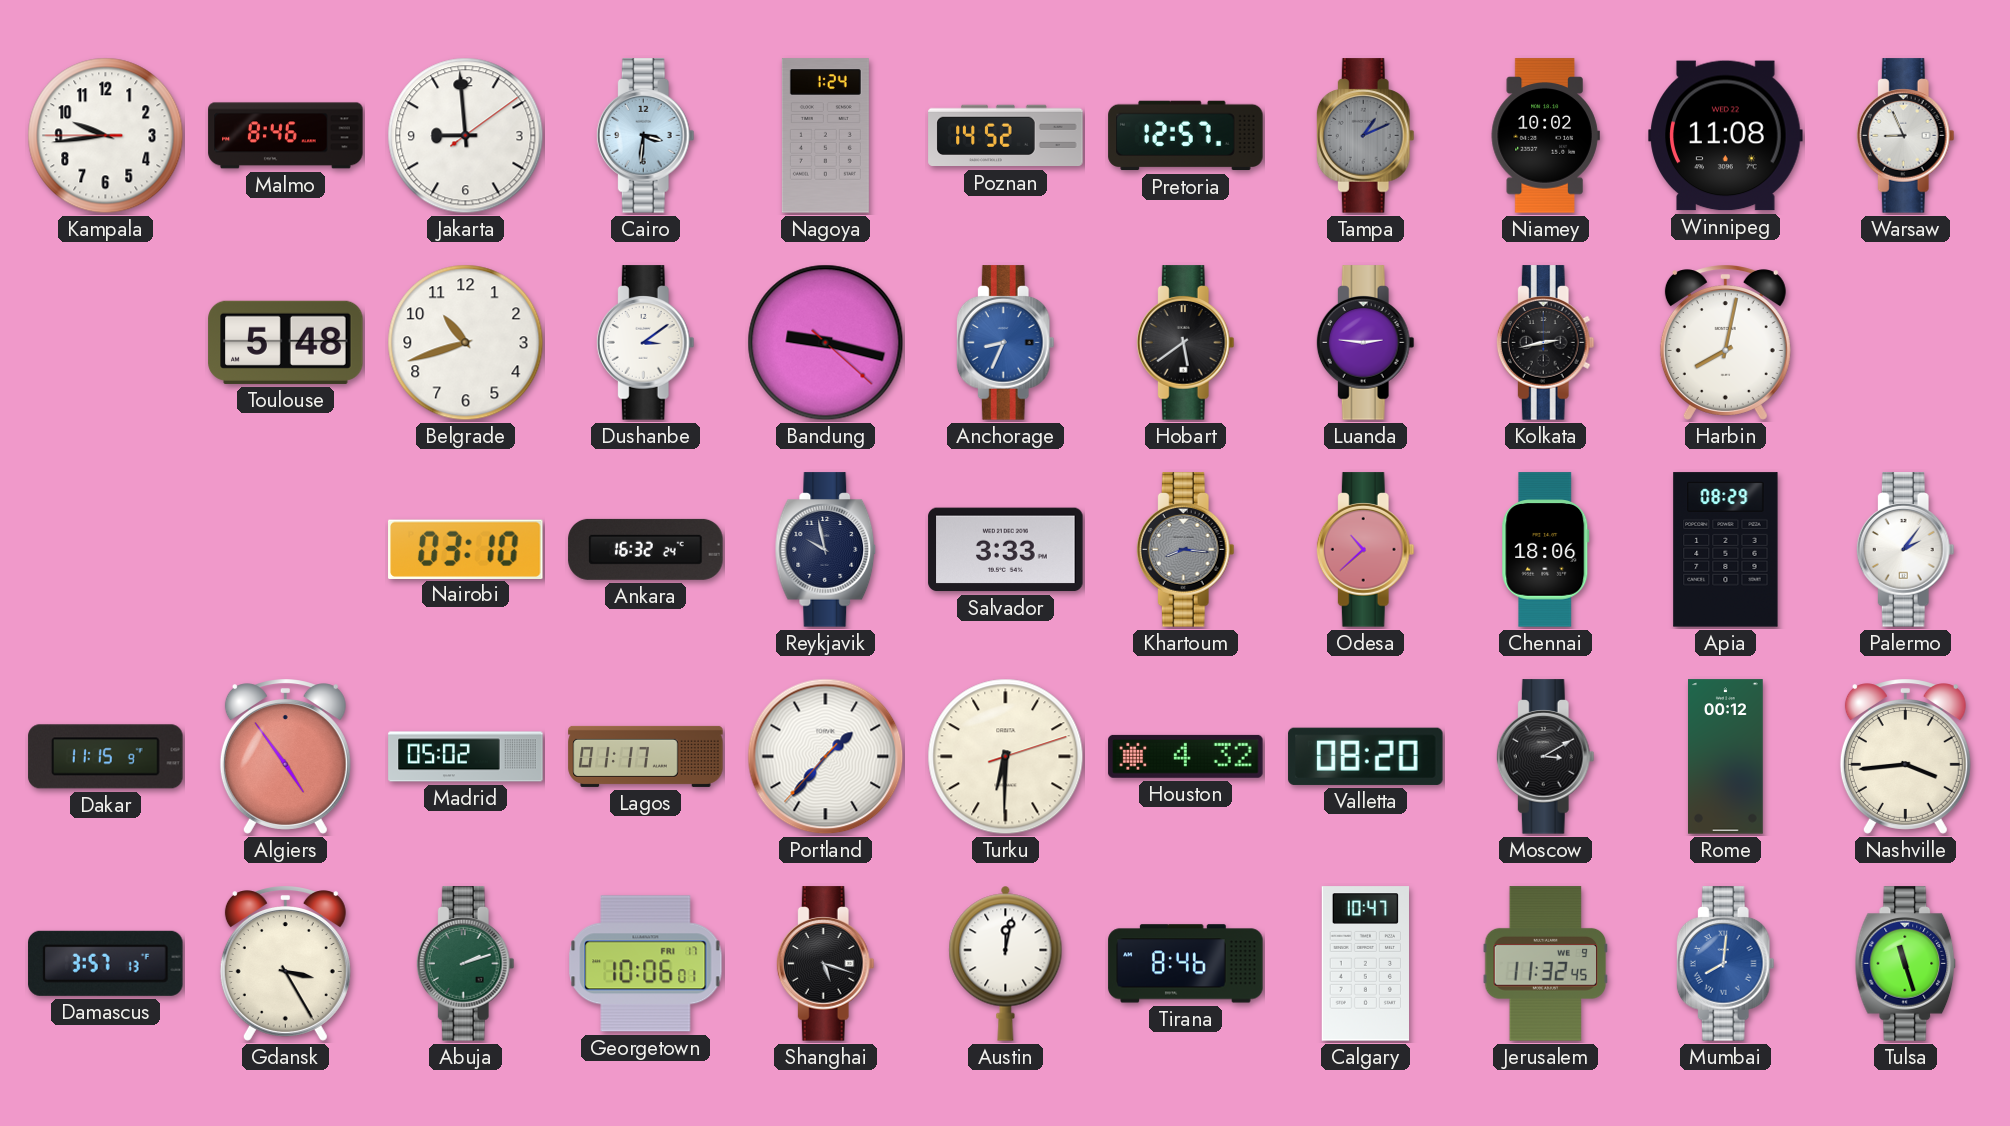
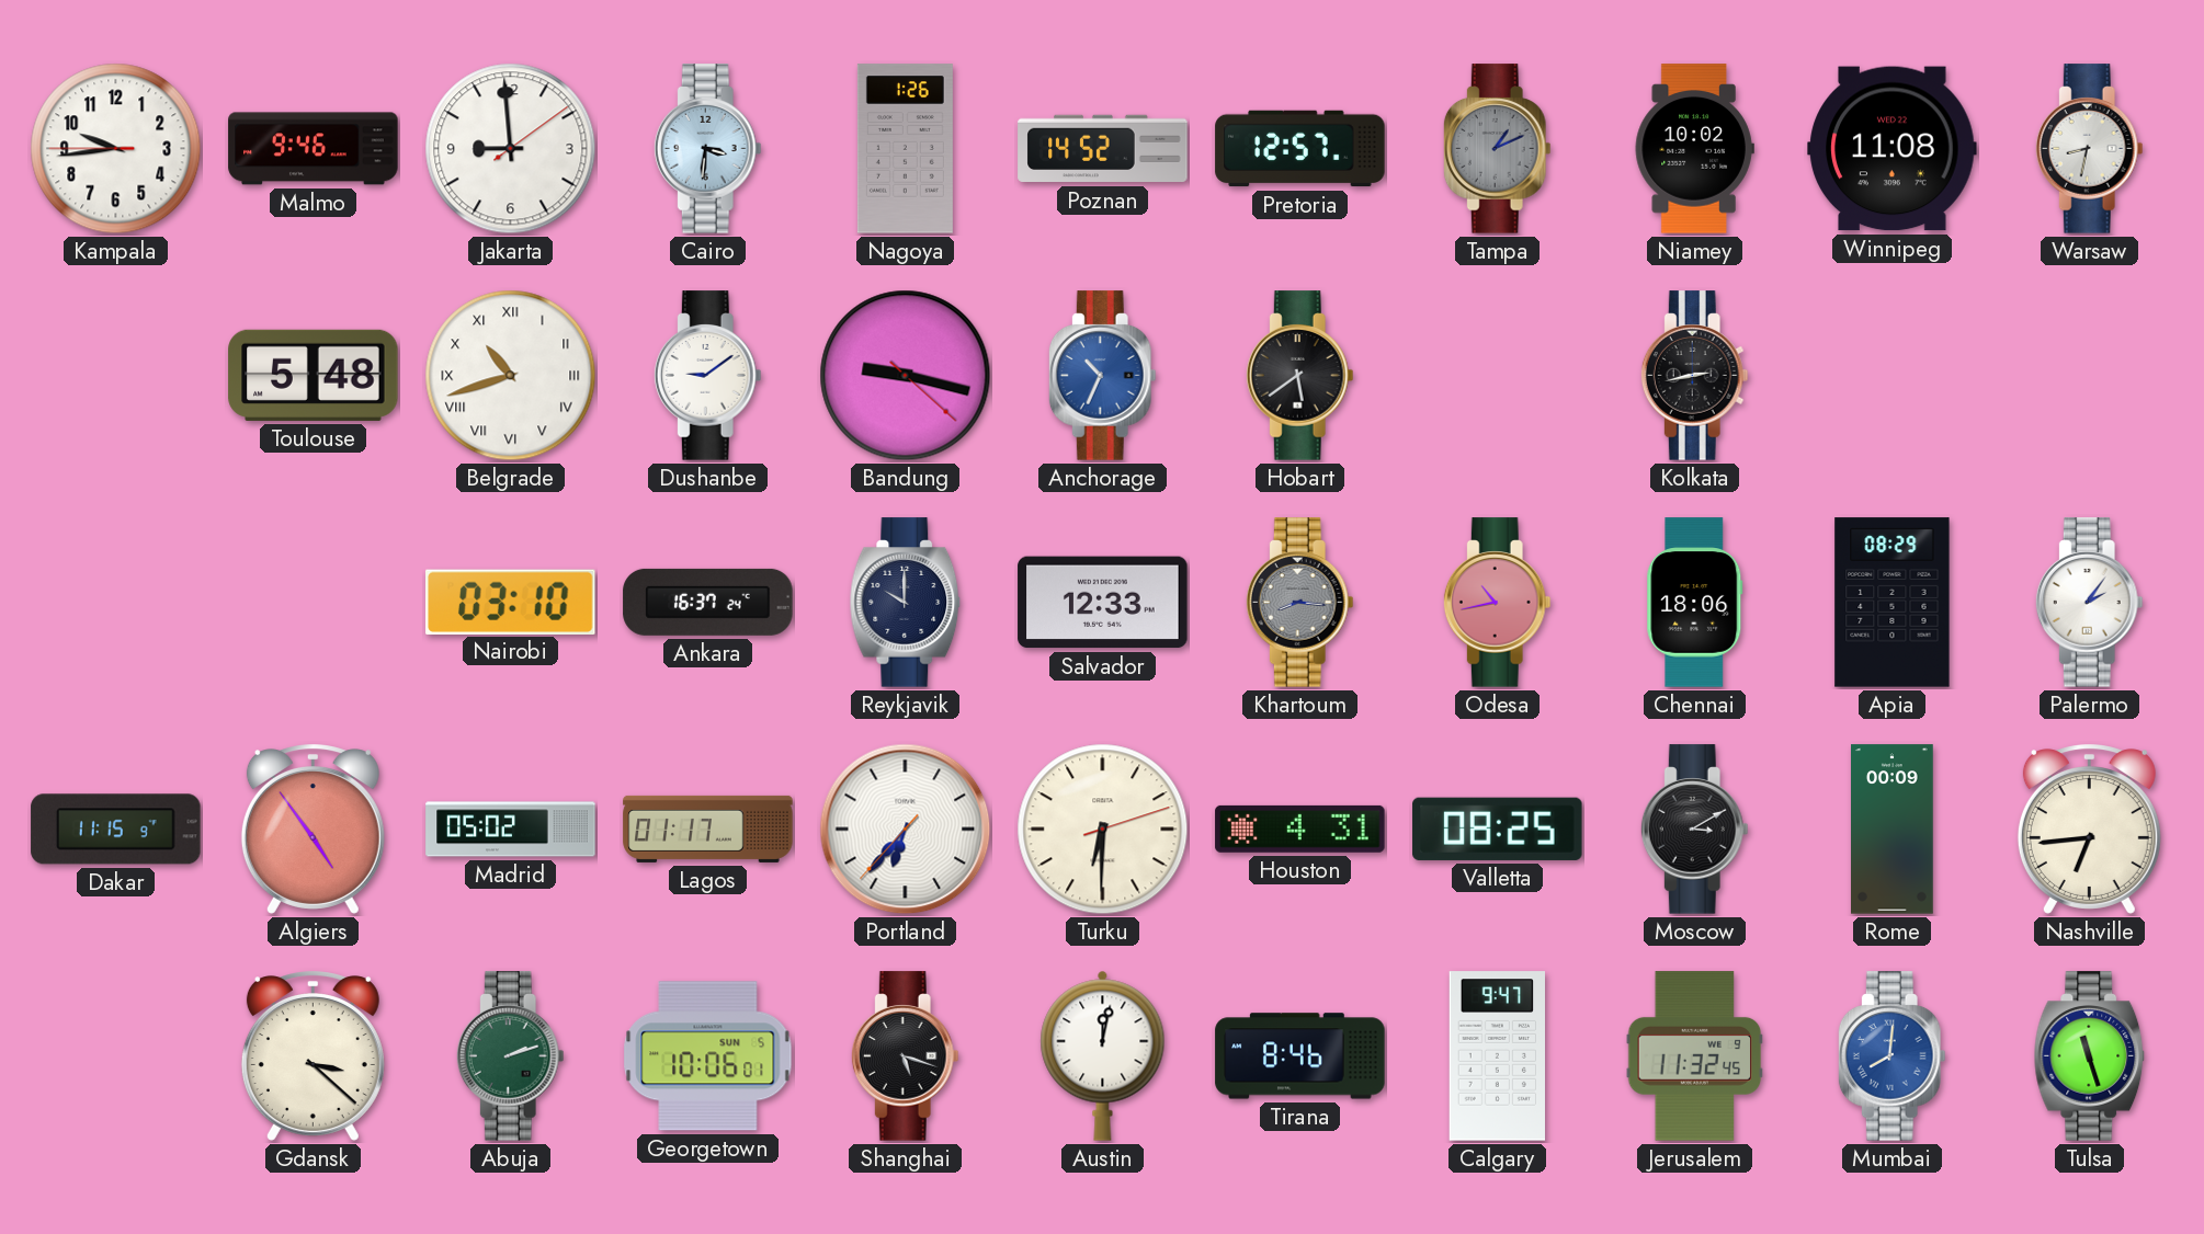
Malmo: 8:46 -> 9:46
Nagoya: 1:24 -> 1:26
Warsaw: 8:56 -> 8:32
Belgrade numerals: Arabic -> Roman
Dushanbe: 3:09 -> 9:09
Anchorage: 8:34 -> 10:34
Luanda: 2:46 -> none
Harbin: 8:02 -> none
Ankara: 16:32 -> 16:37
Reykjavik: 9:58 -> 10:00
Salvador: 3:33 -> 12:33
Odesa: 10:38 -> 10:43
Portland: 1:36 -> 6:36
Houston: 4:32 -> 4:31
Valletta: 08:20 -> 08:25
Rome: 00:12 -> 00:09
Nashville: 3:44 -> 6:44
Damascus: 3:57 -> none
Gdansk: 3:25 -> 3:22
Georgetown date: FRI 17 -> SUN 5
Calgary: 10:47 -> 9:47
